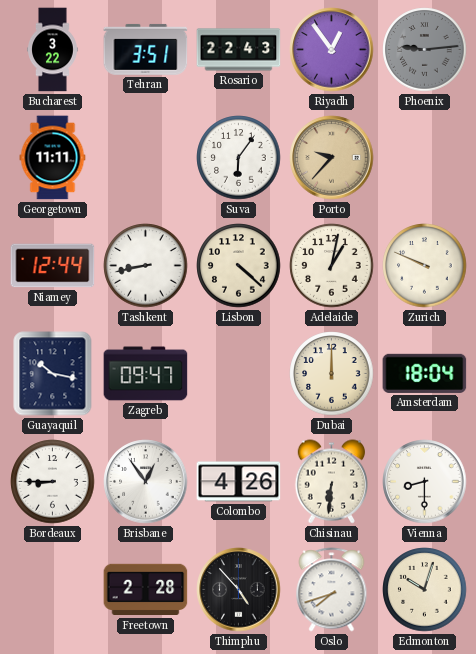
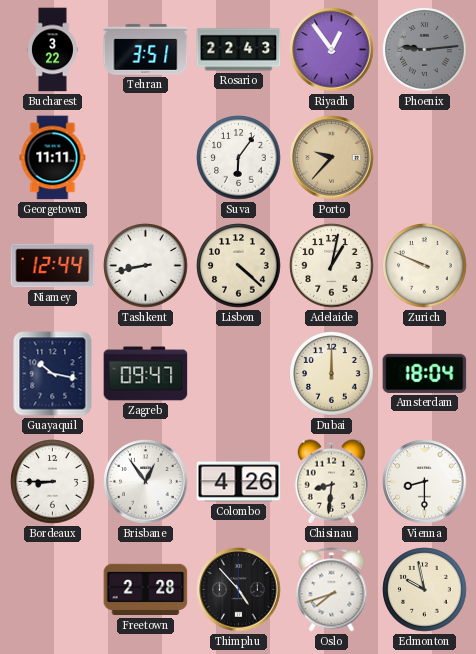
Chisinau: 6:31 -> 8:31
Edmonton: 10:03 -> 9:58
